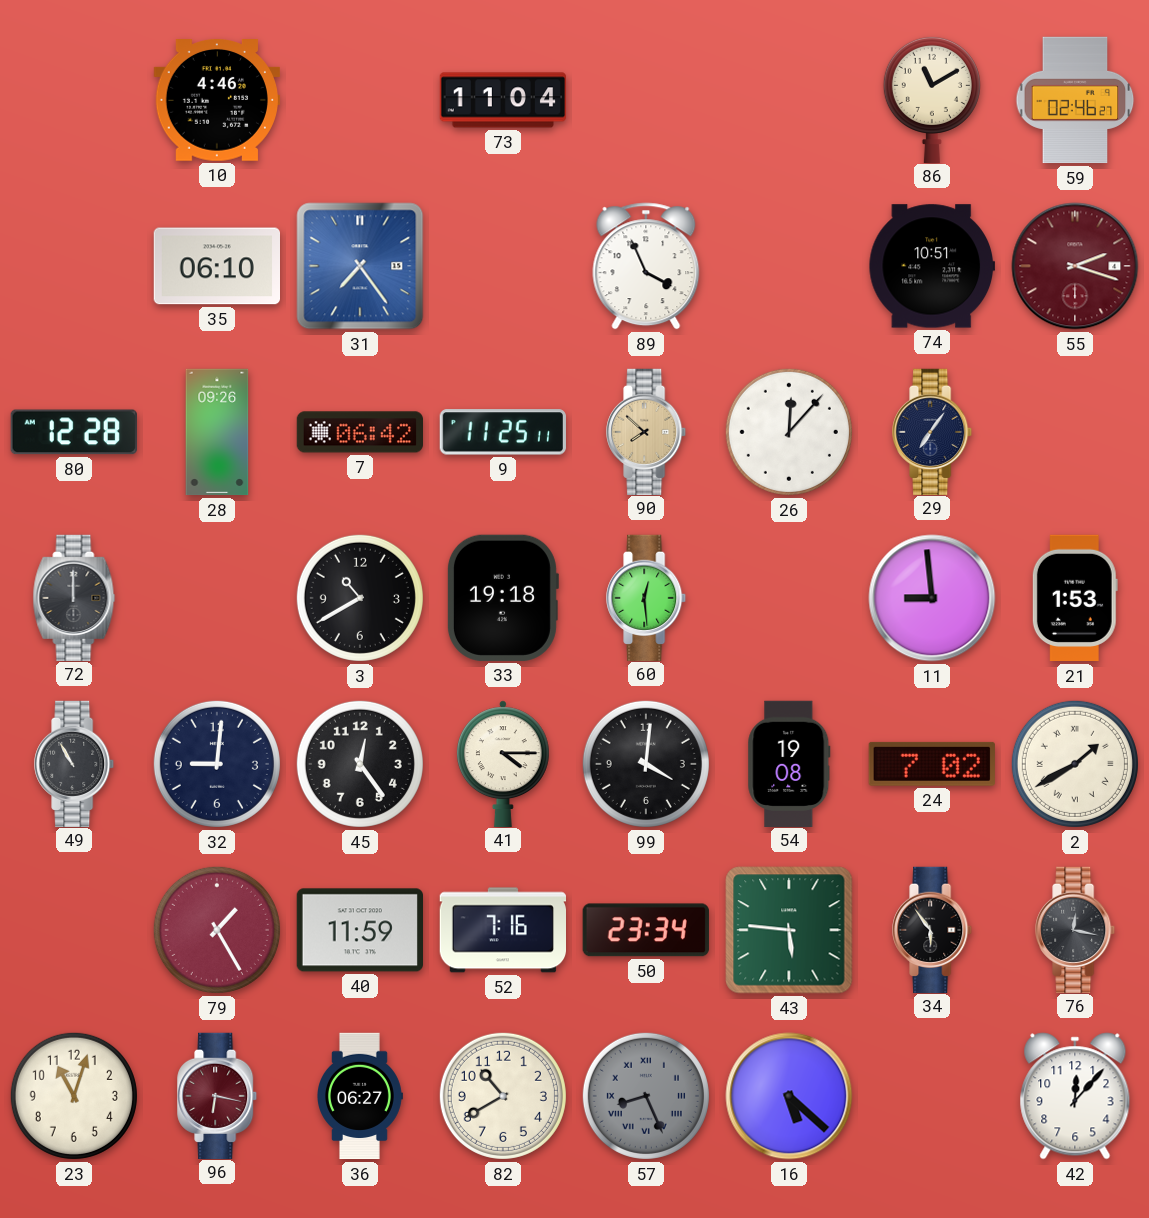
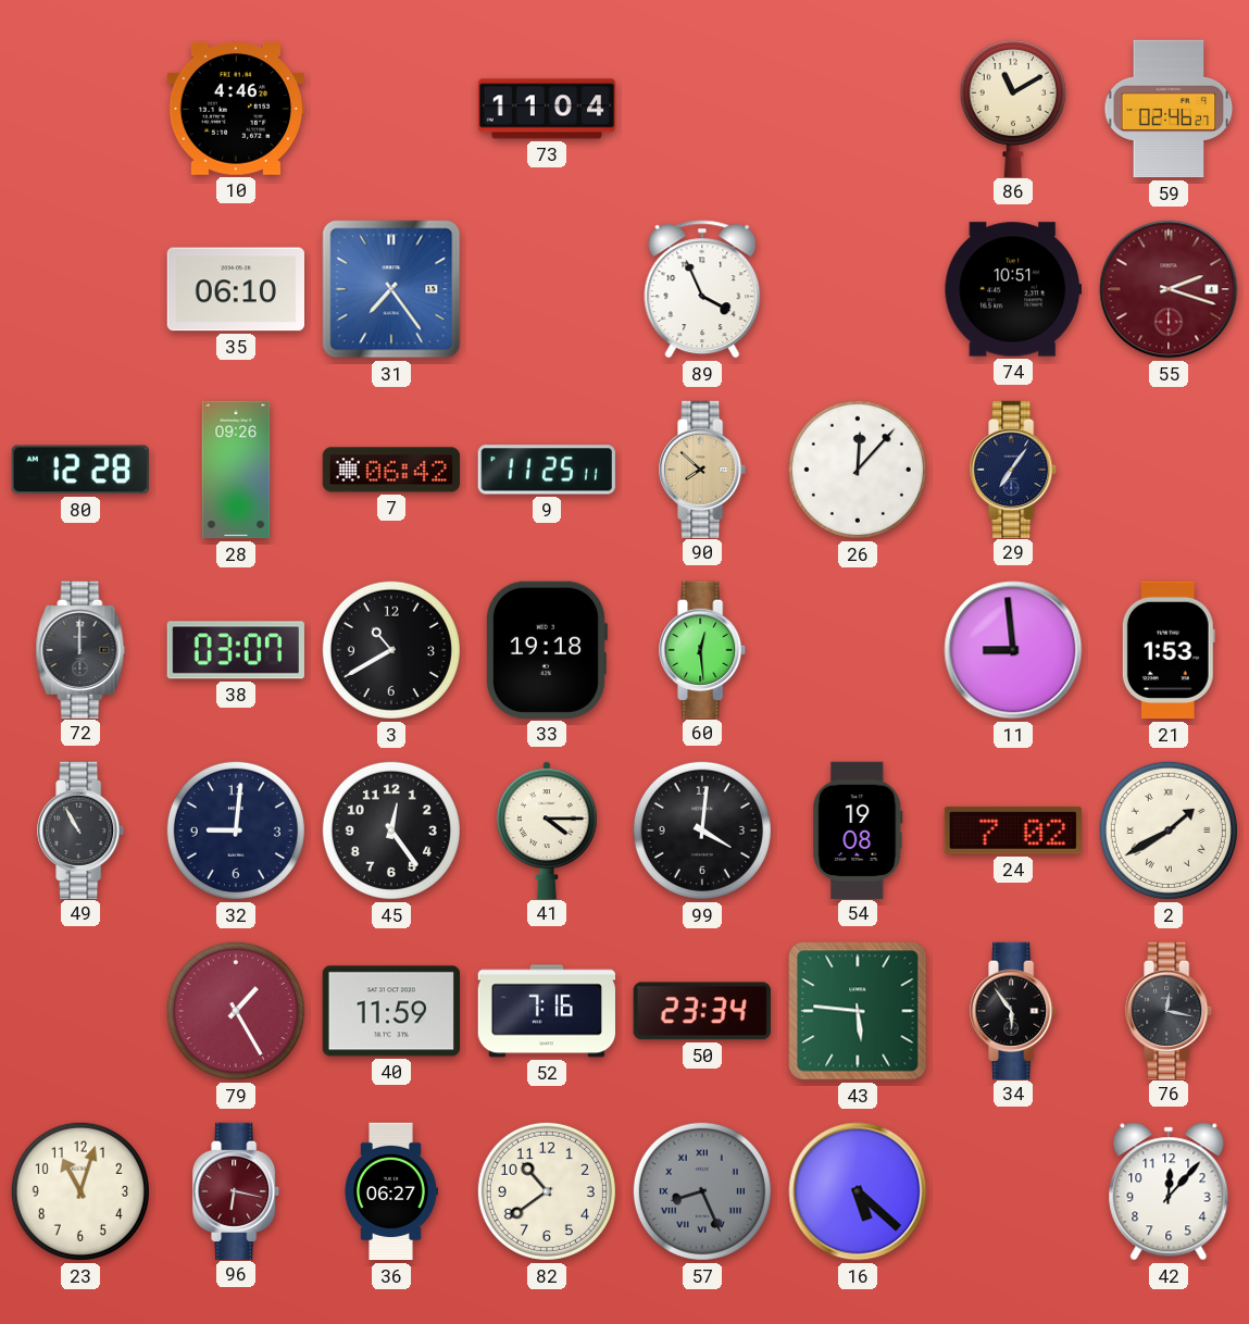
38: none -> 03:07
82: 10:40 -> 10:39
